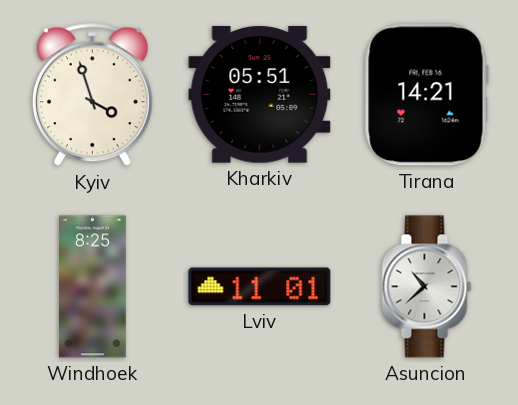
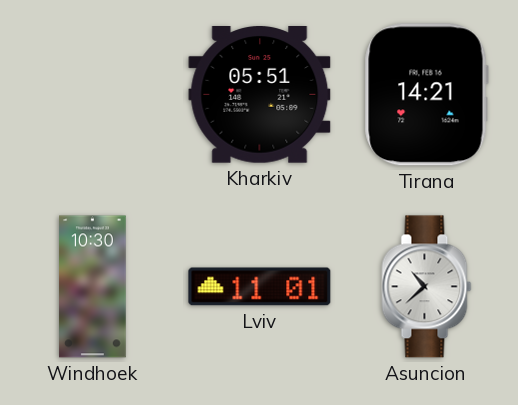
Kyiv: 3:57 -> none
Windhoek: 8:25 -> 10:30
